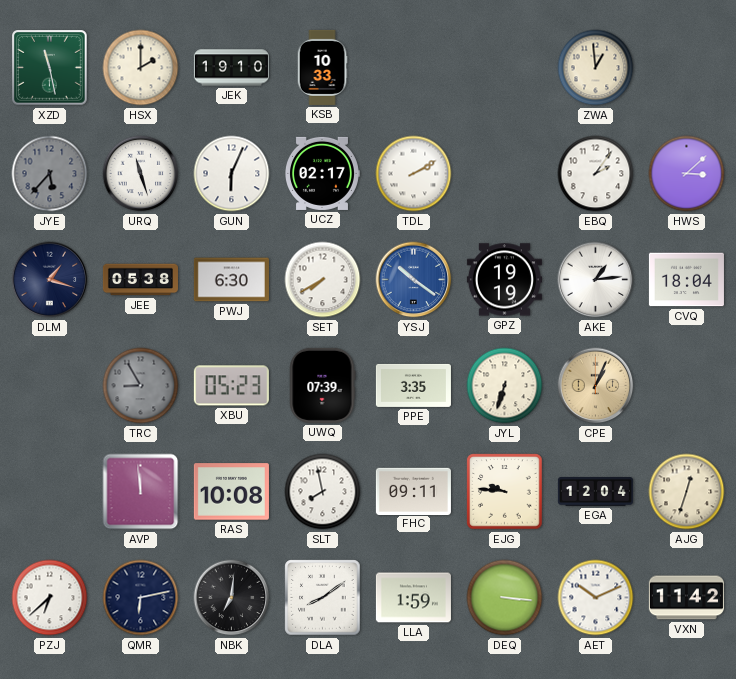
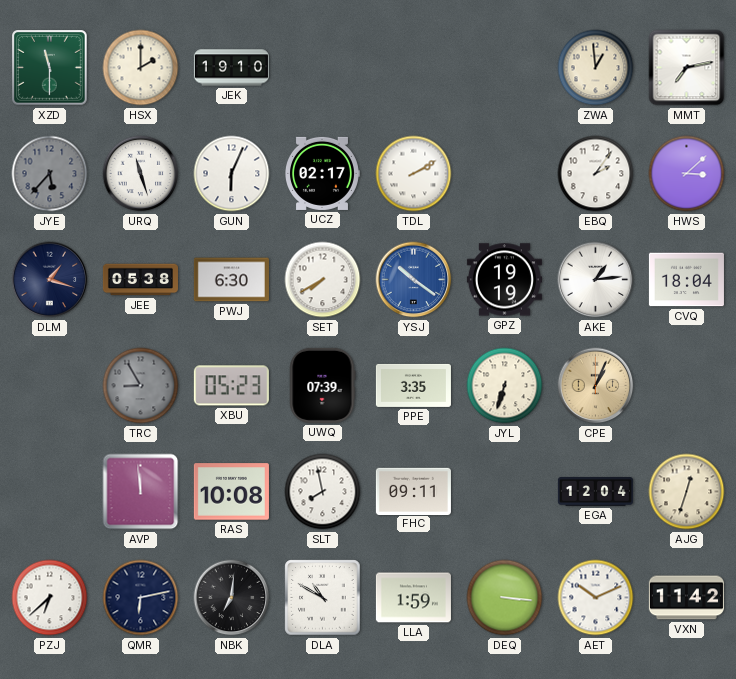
XZD: 11:28 -> 11:30
KSB: 10:33 -> none
MMT: none -> 7:13
EJG: 9:46 -> none
DLA: 8:09 -> 10:50
